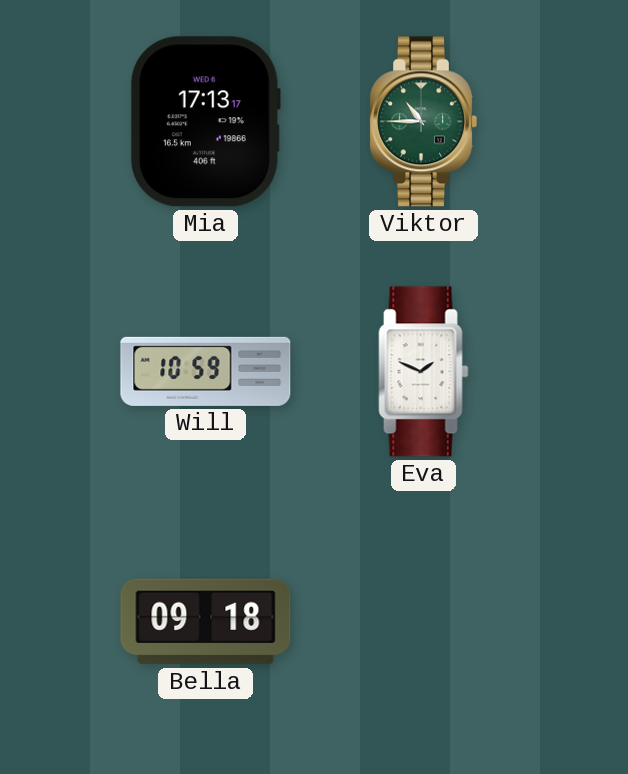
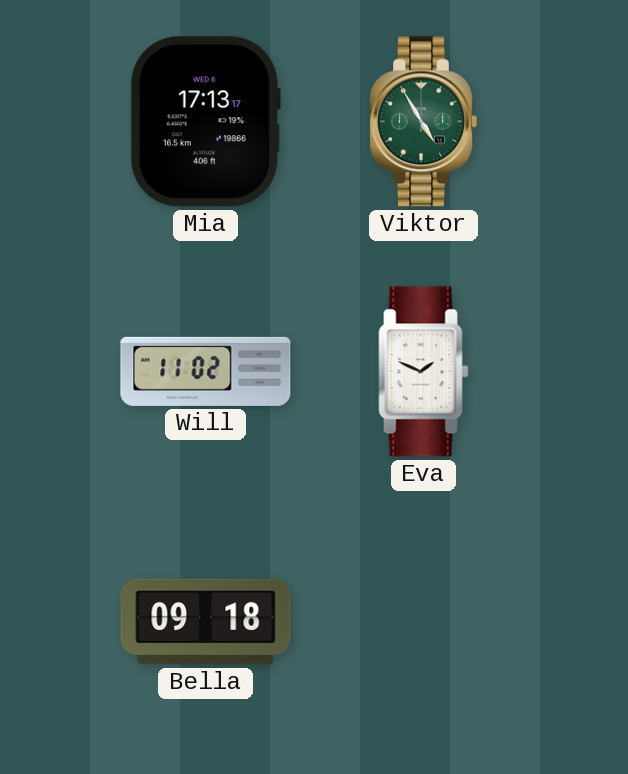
Viktor: 10:45 -> 4:55
Will: 10:59 -> 11:02
